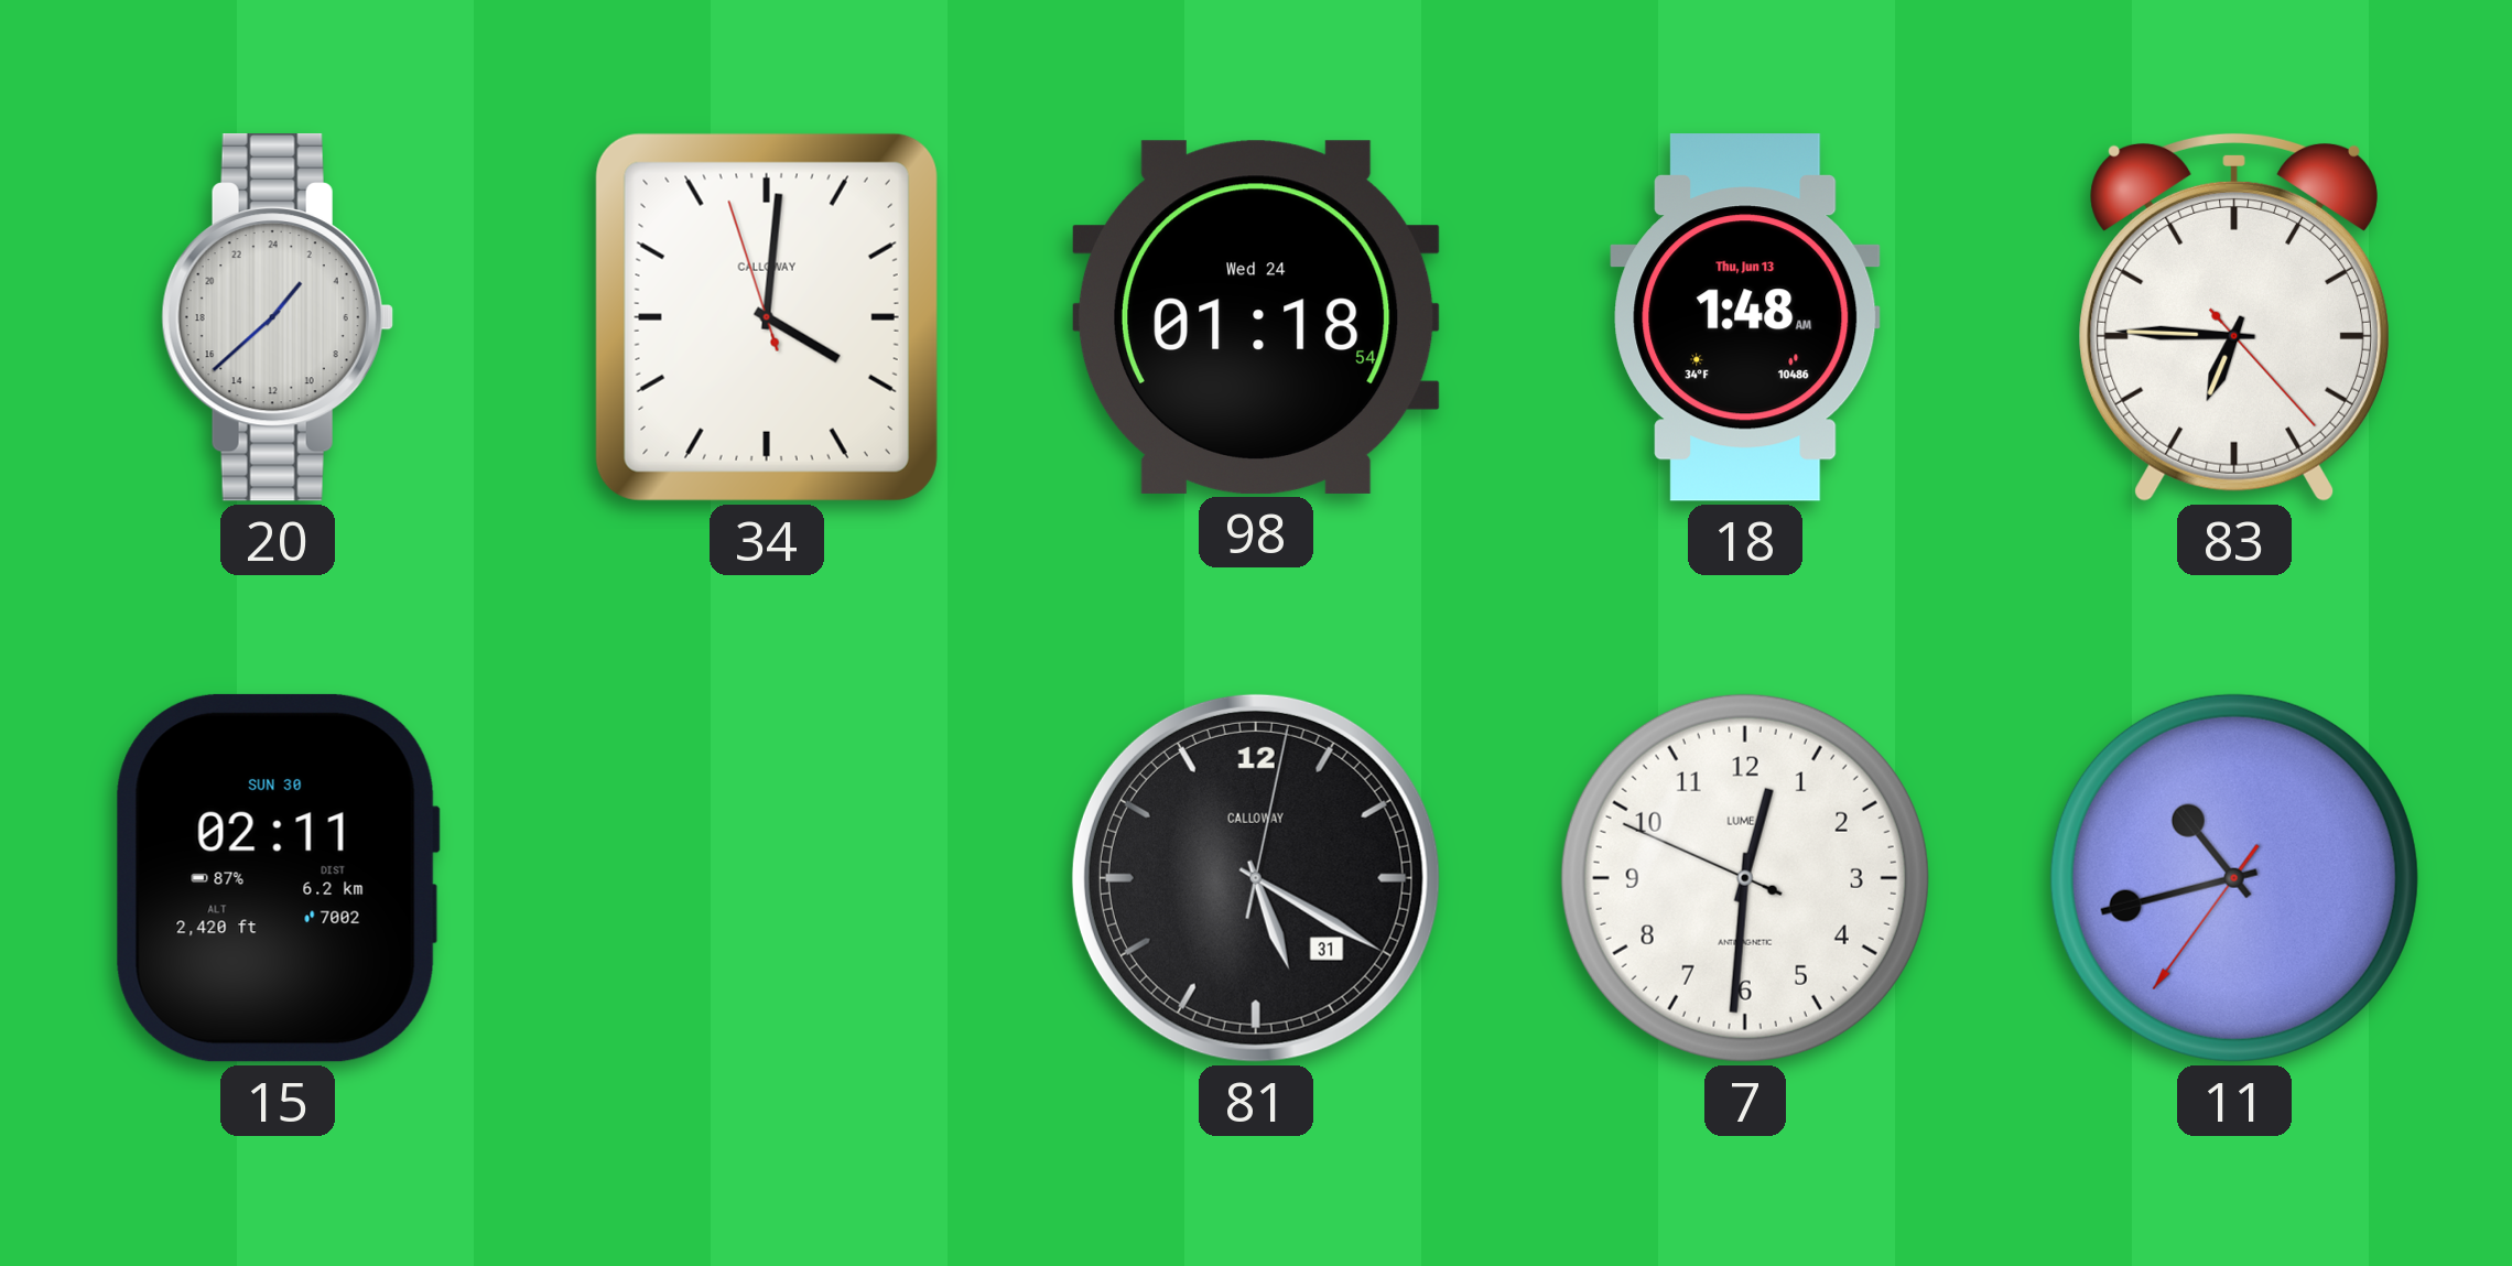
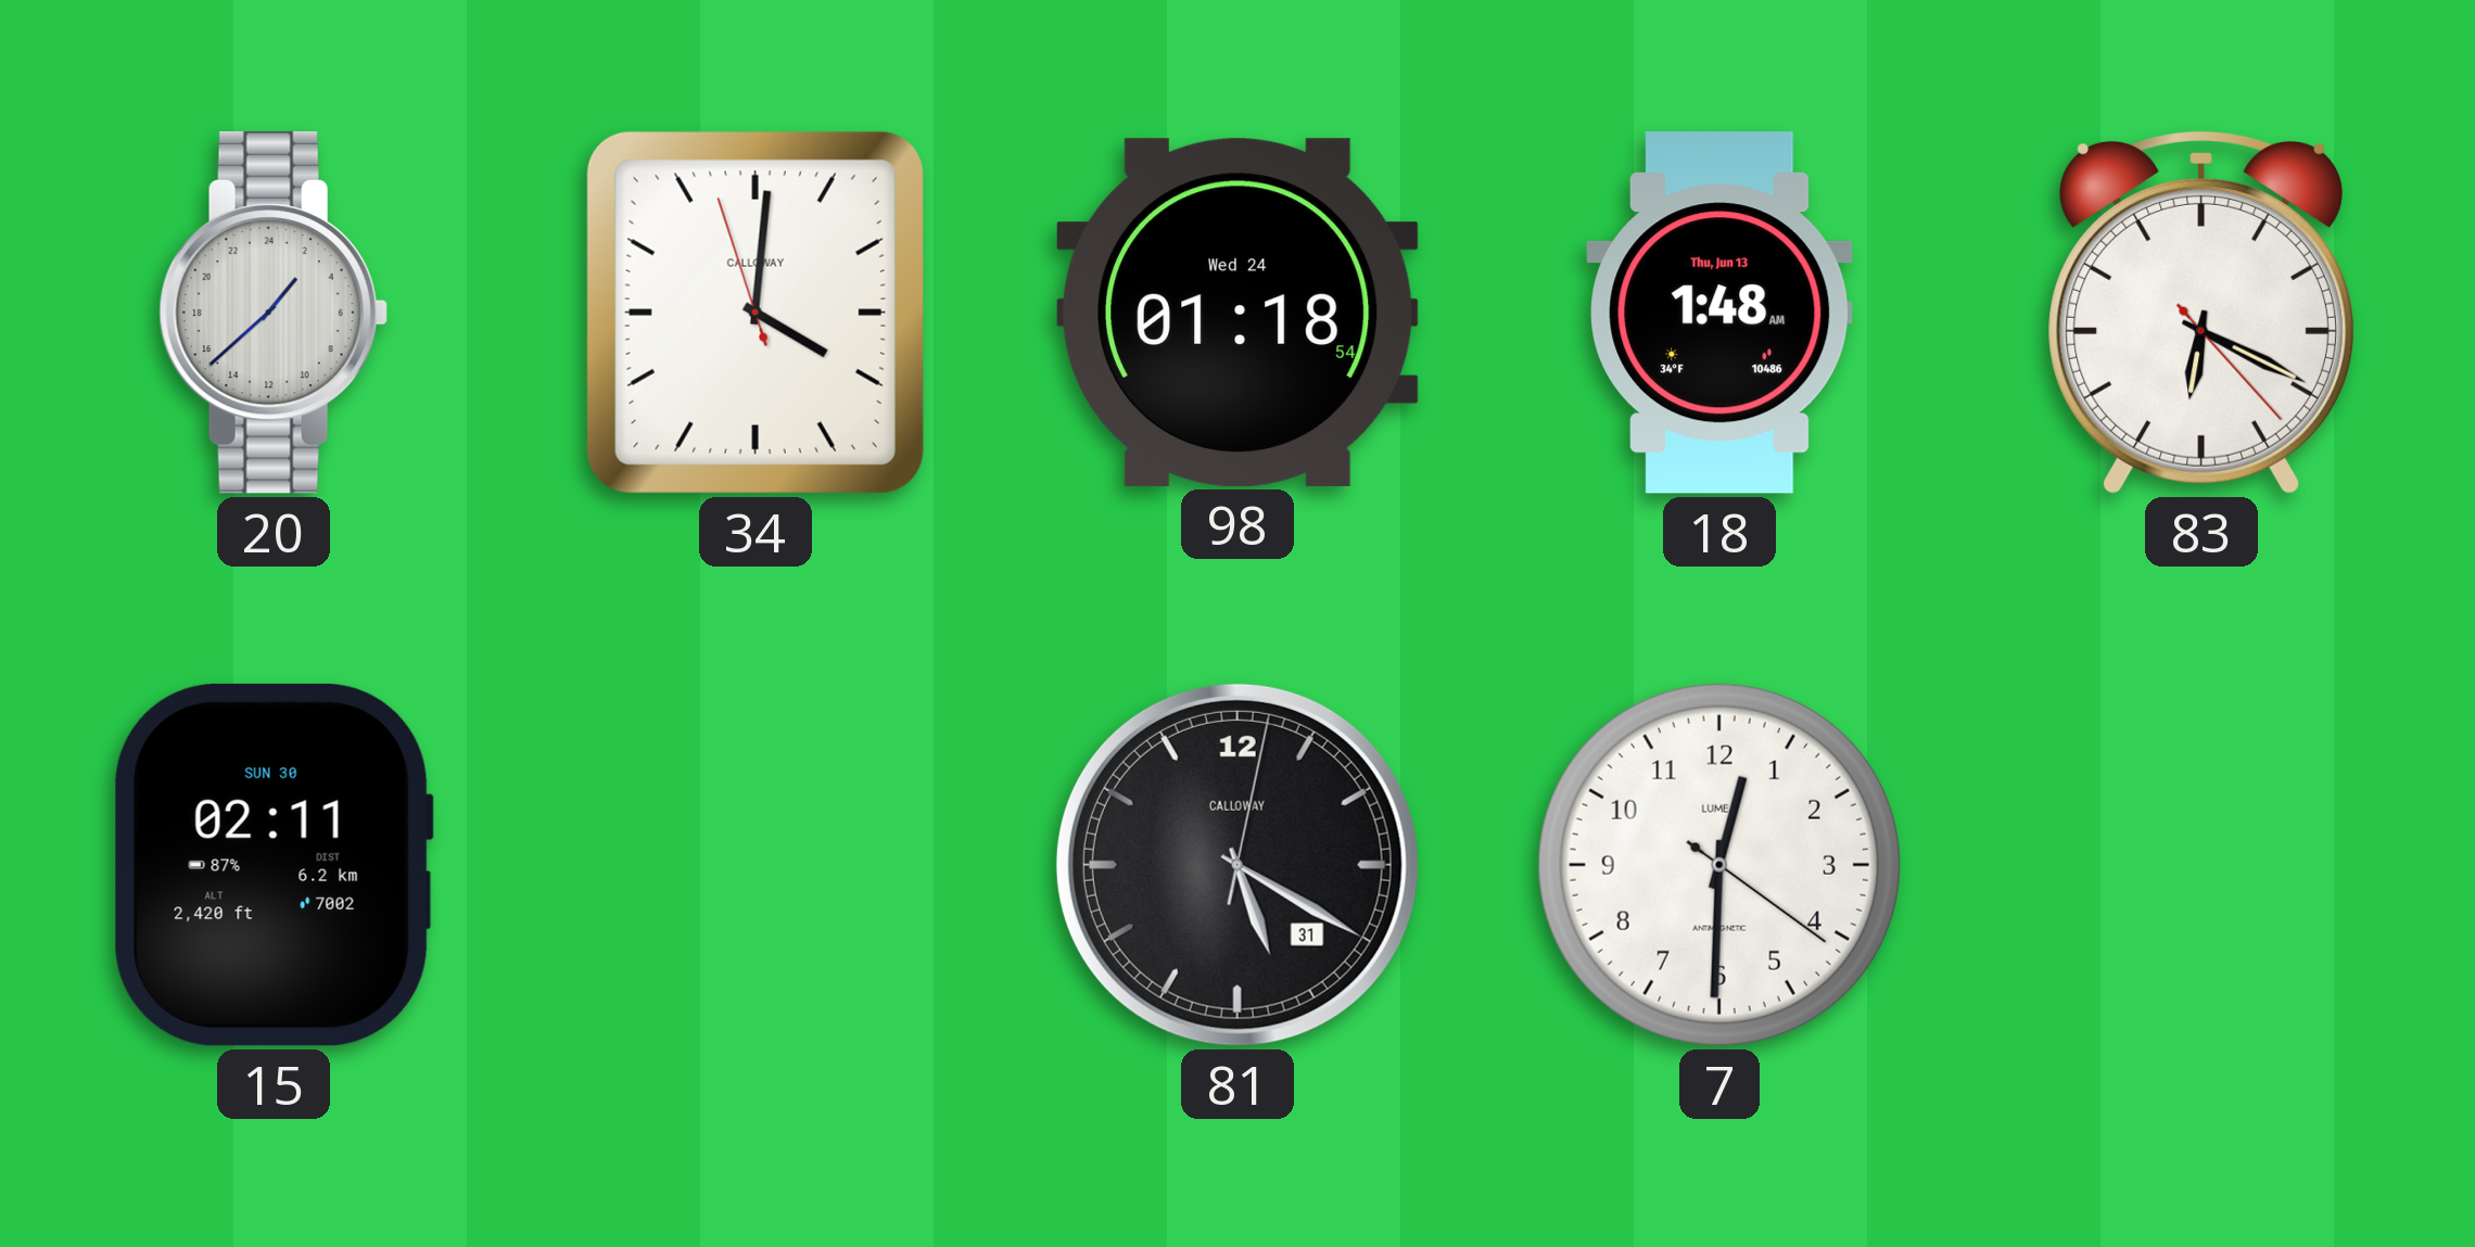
83: 6:45 -> 6:19
7: 12:30:49 -> 12:30:21
11: 10:42 -> none
